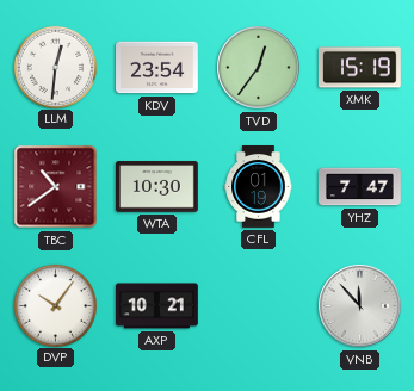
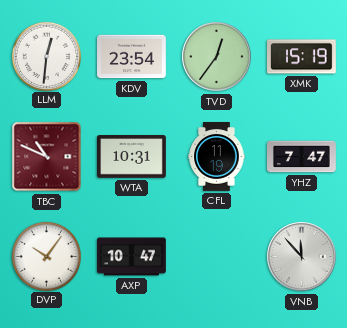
TBC: 10:39 -> 10:49
WTA: 10:30 -> 10:31
CFL: 01:19 -> 11:19
AXP: 10:21 -> 10:47
